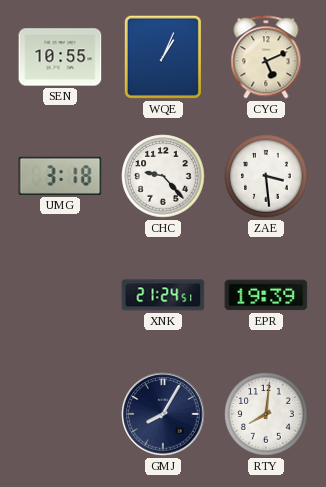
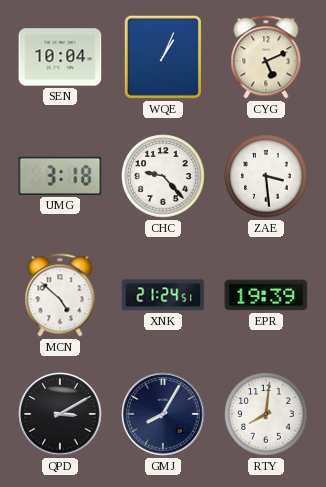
SEN: 10:55 -> 10:04
MCN: none -> 4:52
QPD: none -> 3:10
